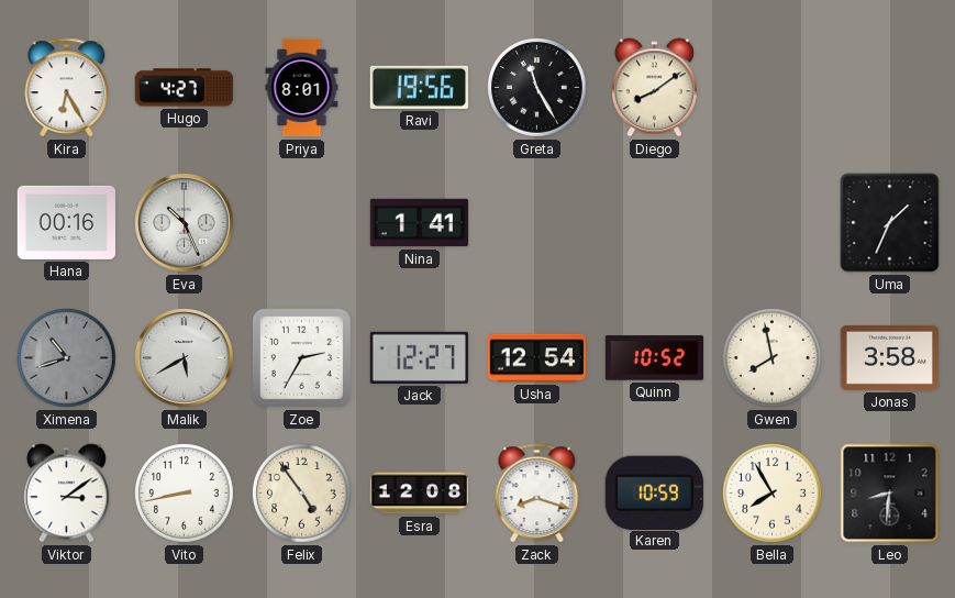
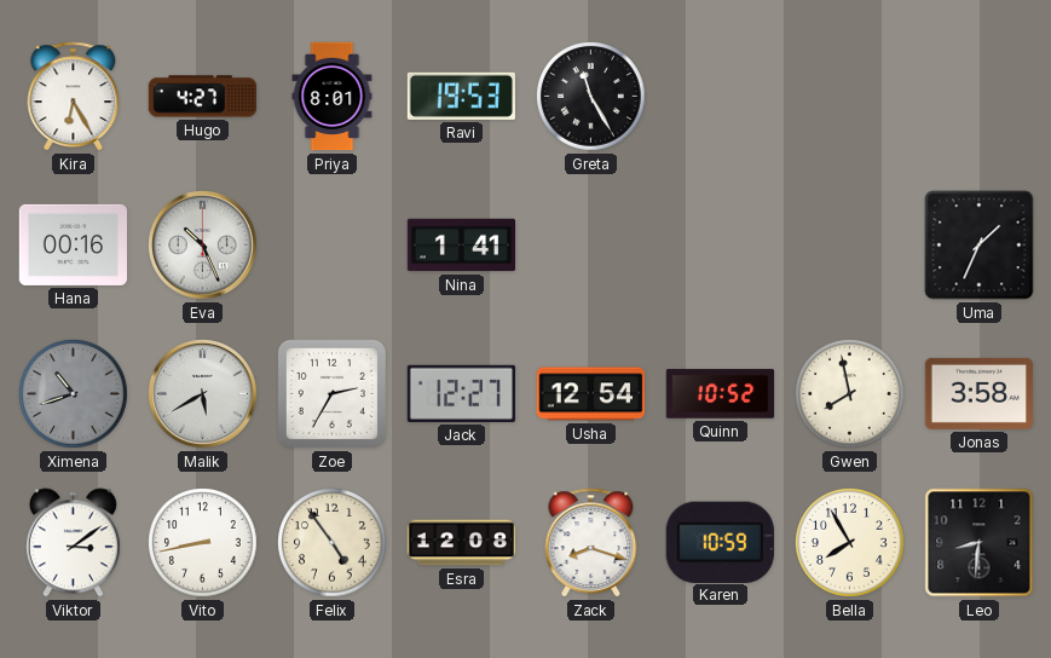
Ravi: 19:56 -> 19:53
Diego: 8:09 -> none
